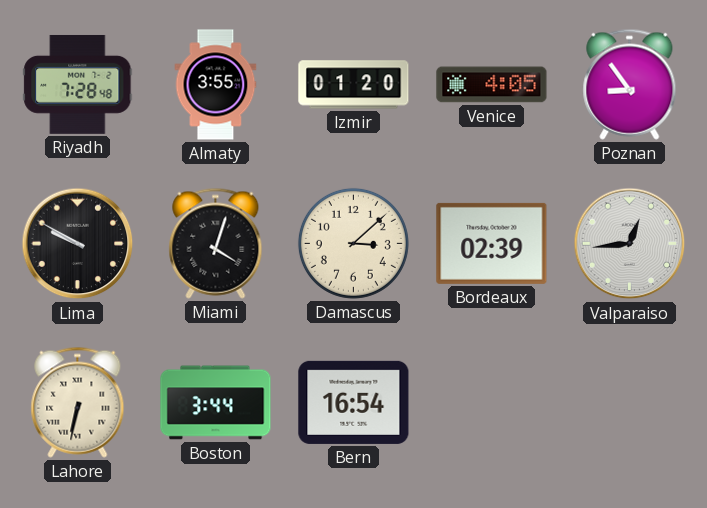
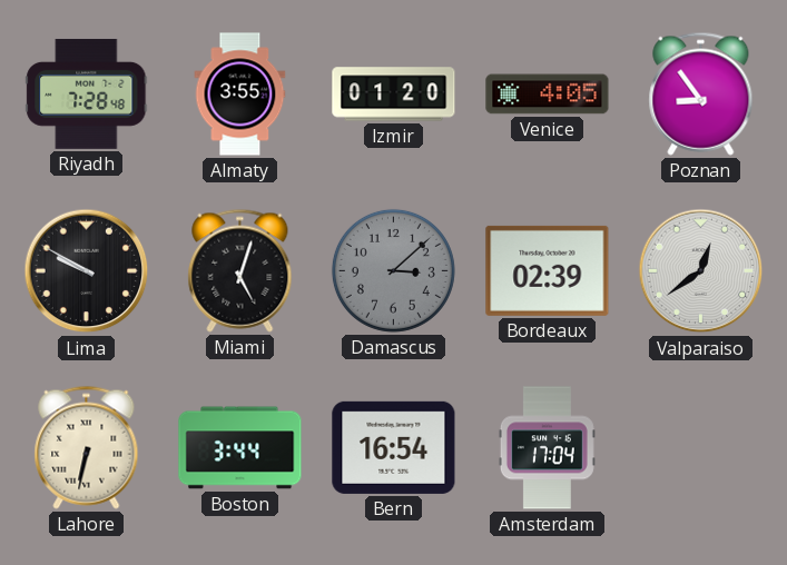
Miami: 4:03 -> 5:03
Damascus dial: cream -> grey
Valparaiso: 12:44 -> 12:39
Amsterdam: none -> 17:04
